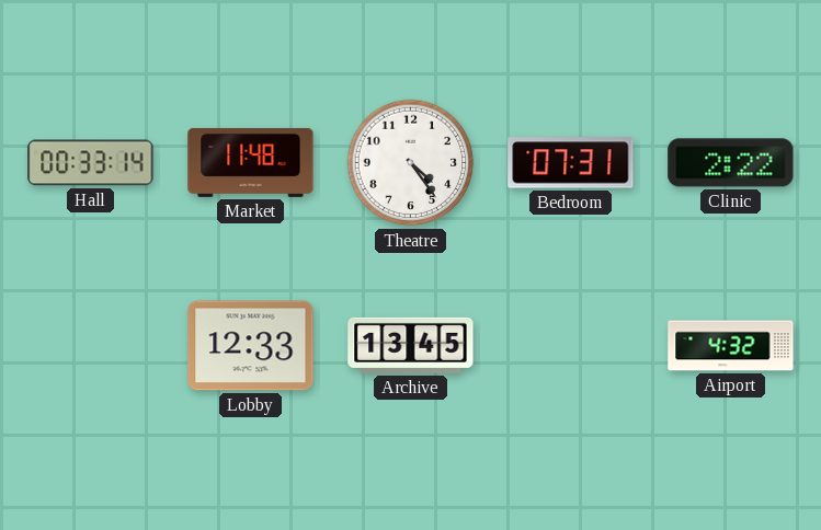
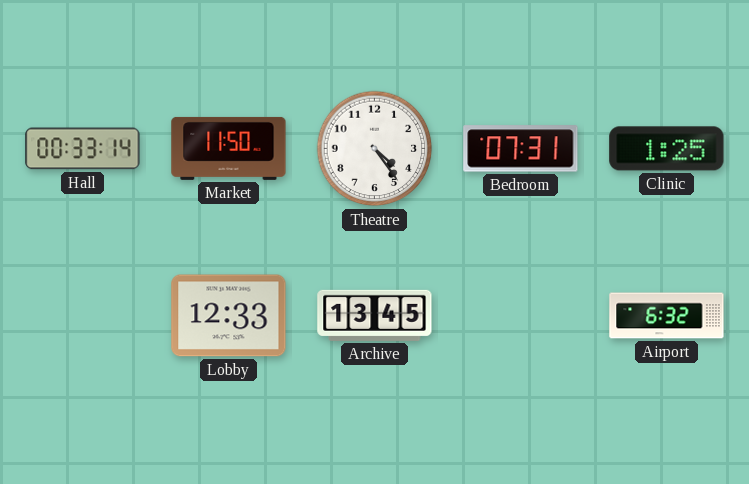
Market: 11:48 -> 11:50
Clinic: 2:22 -> 1:25
Airport: 4:32 -> 6:32
